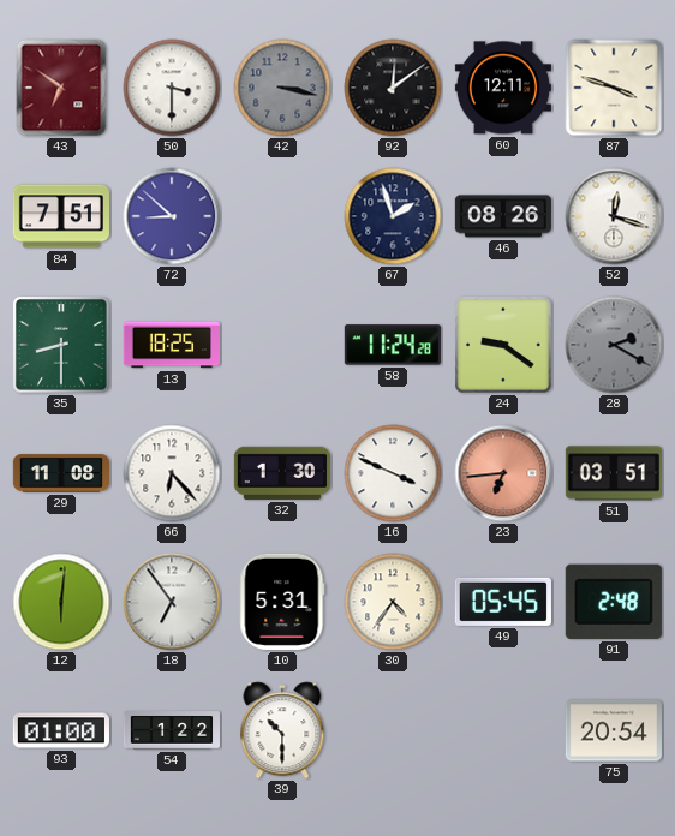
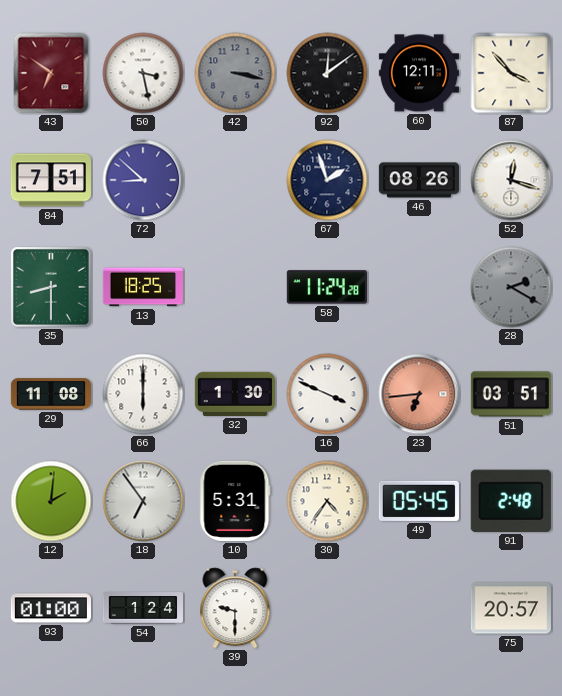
50: 3:30 -> 3:28
87: 3:48 -> 3:53
24: 9:21 -> none
66: 6:23 -> 6:00
12: 6:01 -> 2:01
54: 1:22 -> 1:24
39: 10:30 -> 9:30
75: 20:54 -> 20:57
